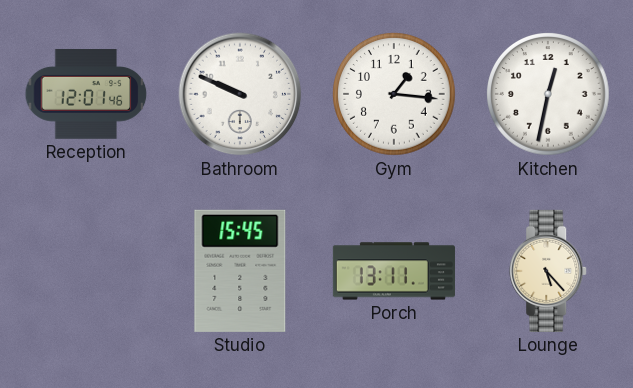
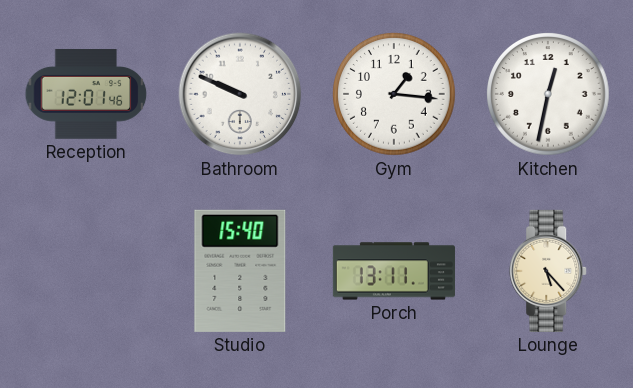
Studio: 15:45 -> 15:40
